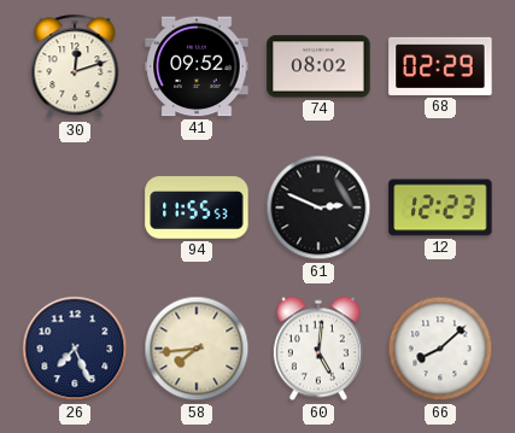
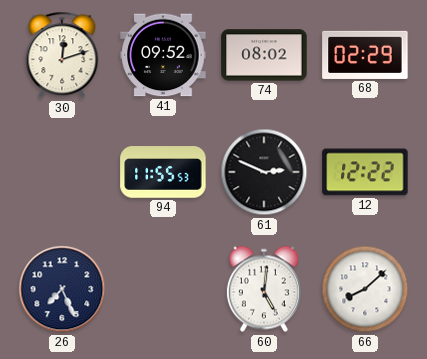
12: 12:23 -> 12:22
58: 7:44 -> none
